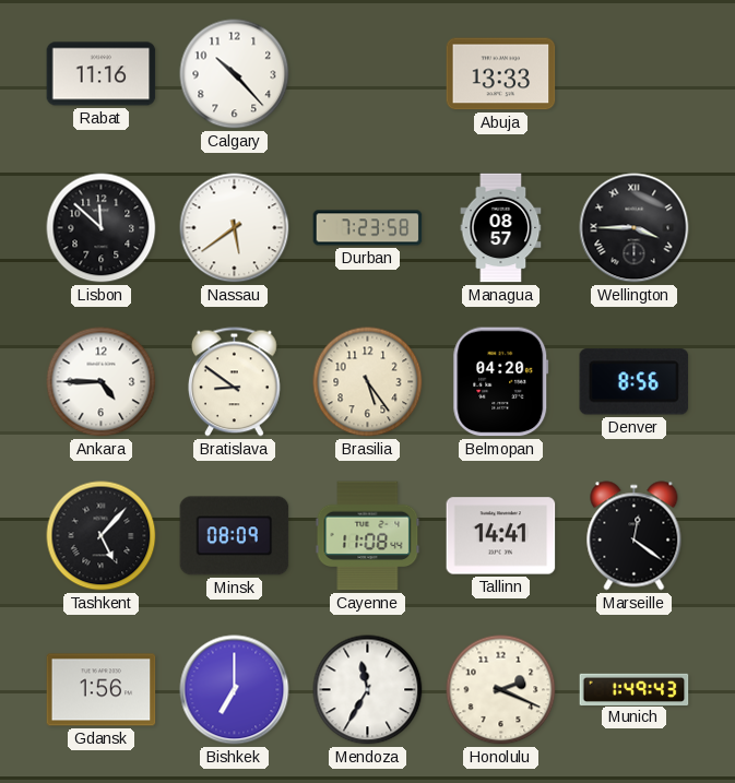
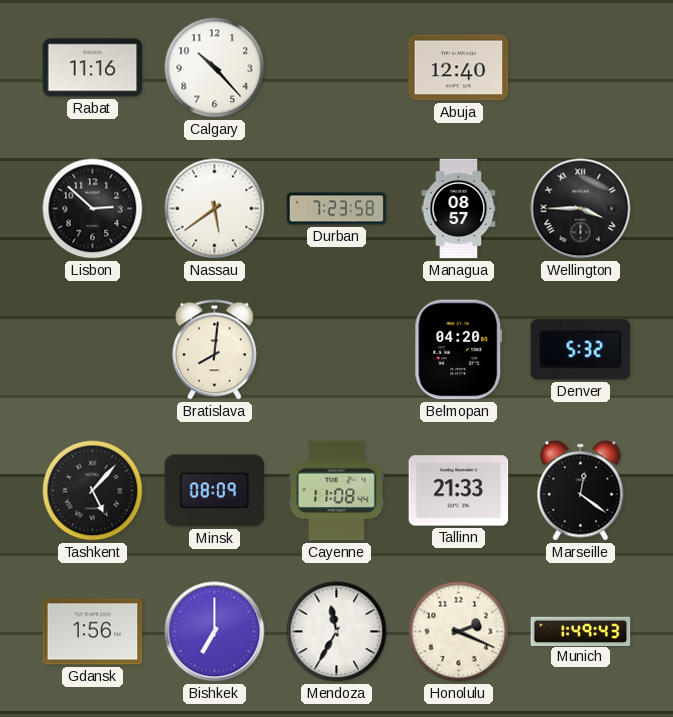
Abuja: 13:33 -> 12:40
Lisbon: 11:52 -> 2:52
Ankara: 4:45 -> none
Bratislava: 8:51 -> 8:01
Brasilia: 5:24 -> none
Denver: 8:56 -> 5:32
Tallinn: 14:41 -> 21:33
